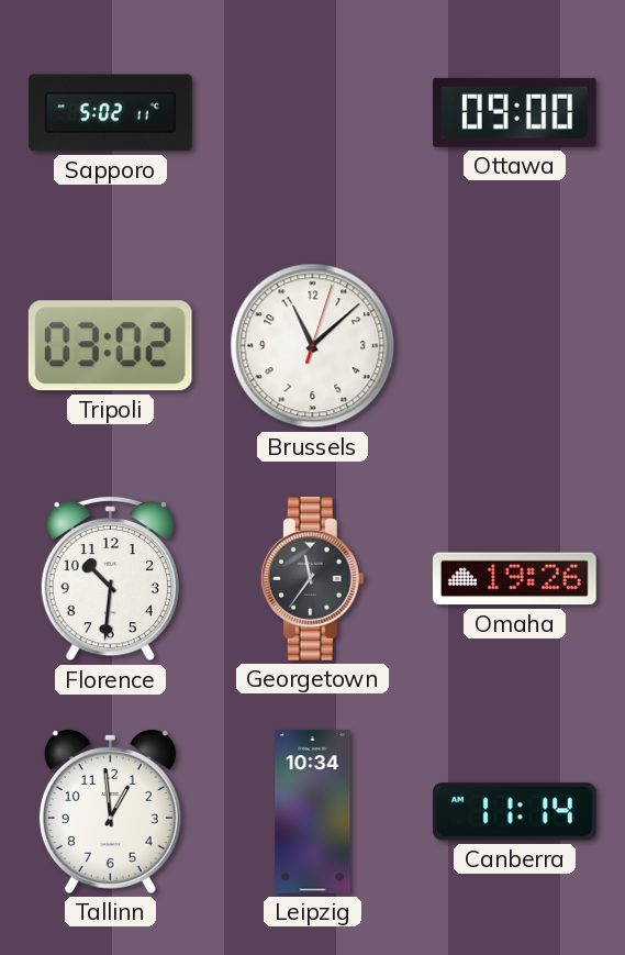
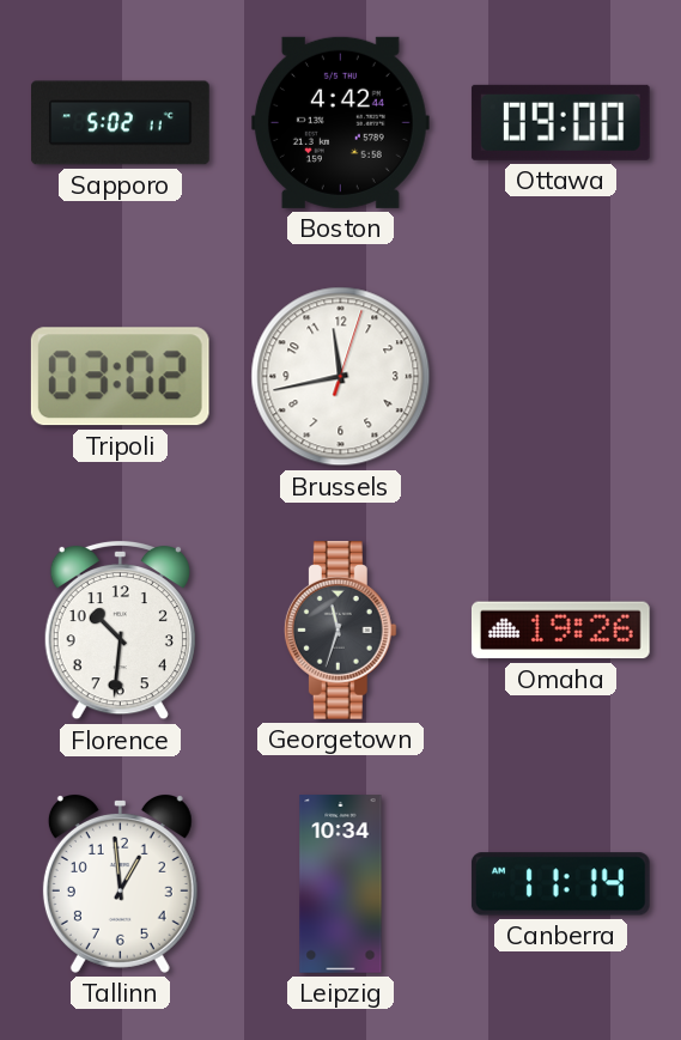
Boston: none -> 4:42
Brussels: 11:08 -> 11:43
Georgetown: 11:36 -> 11:33
